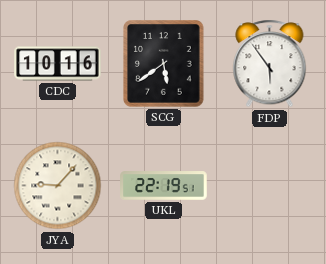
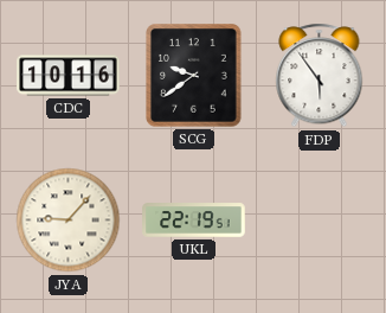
SCG: 5:39 -> 9:39
